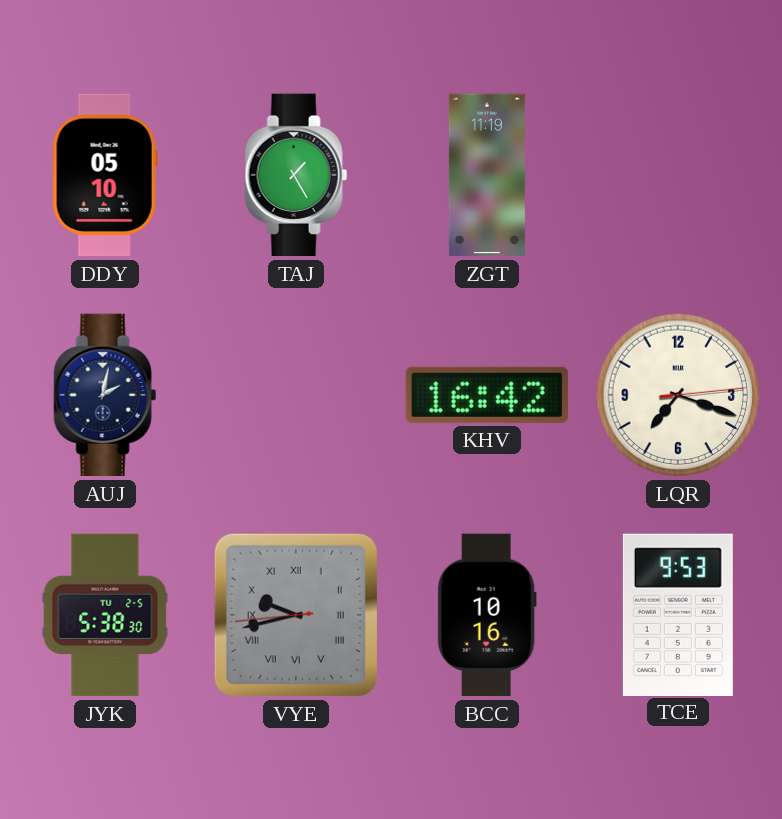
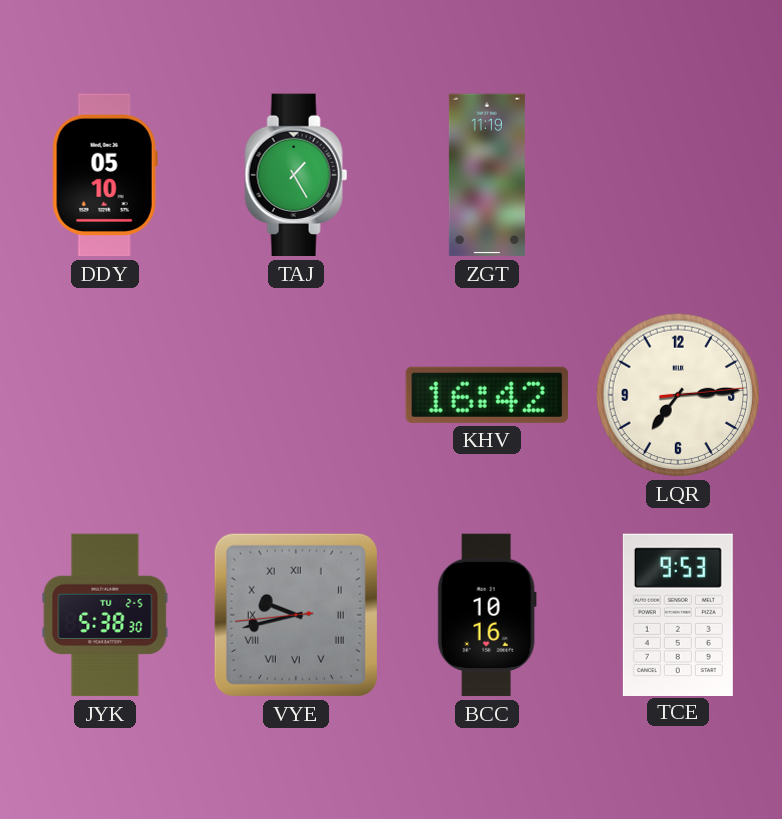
AUJ: 2:02 -> none
LQR: 7:18 -> 7:14
